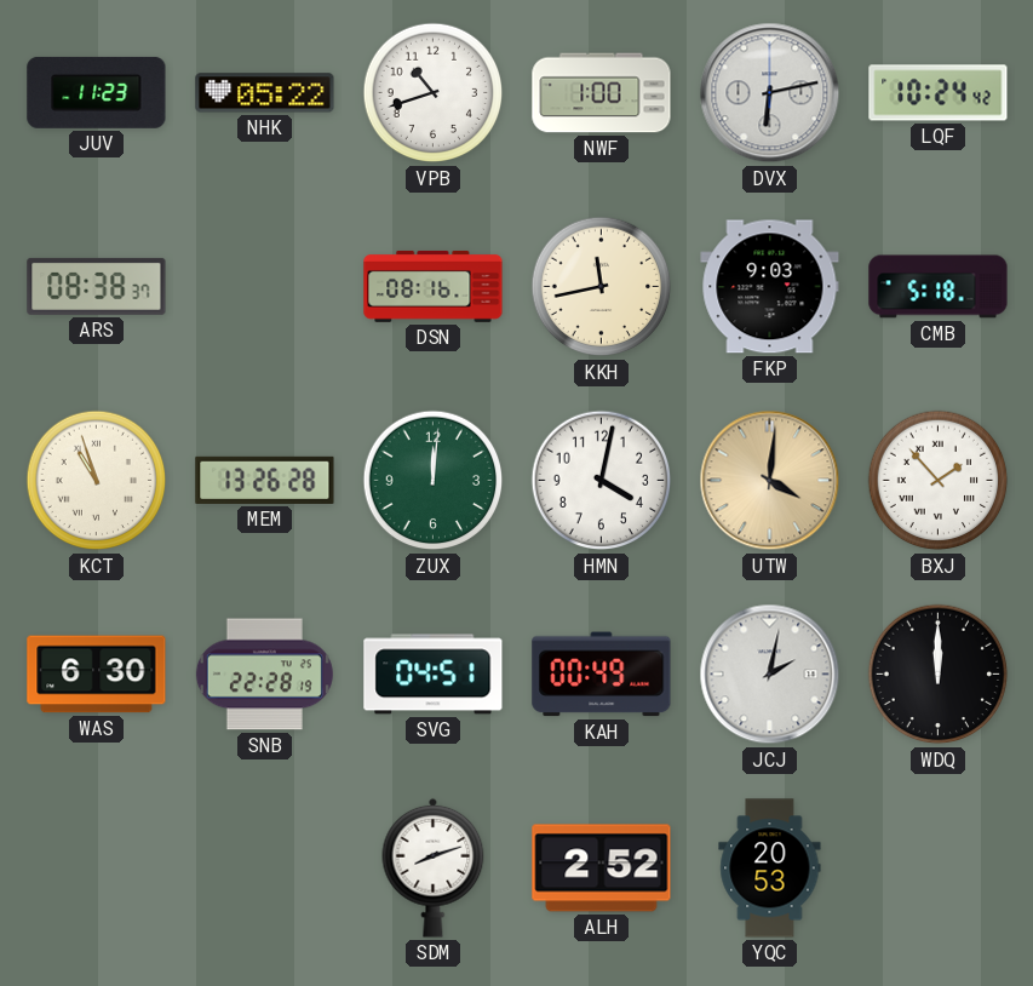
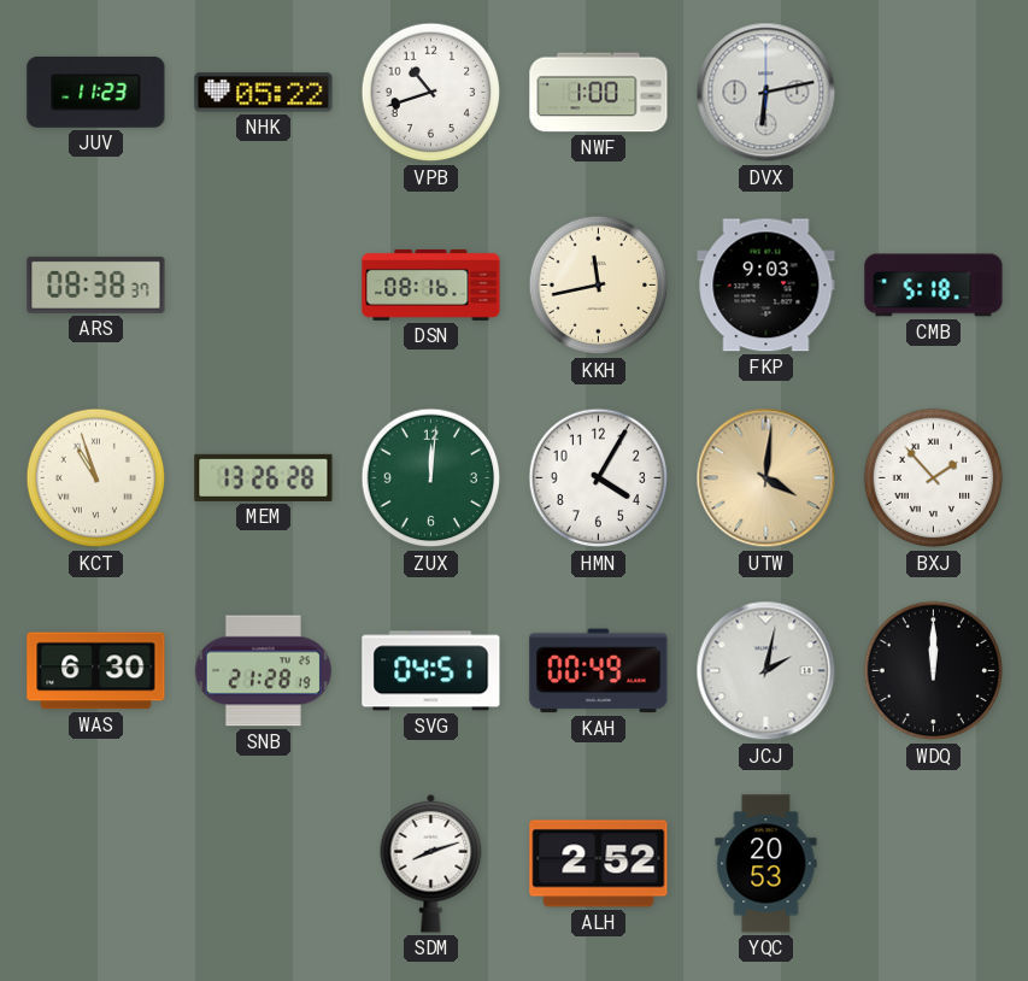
LQF: 10:24 -> none
HMN: 4:02 -> 4:05
SNB: 22:28 -> 21:28
